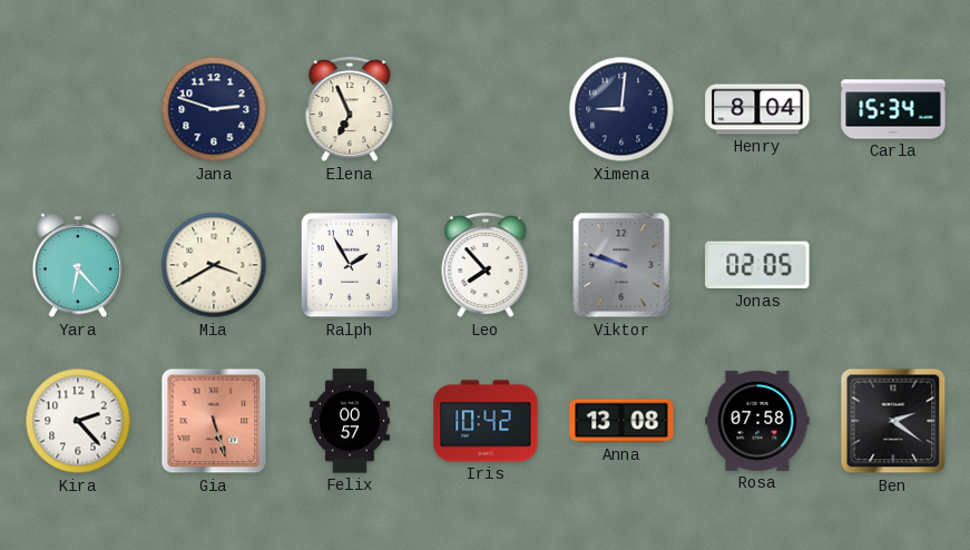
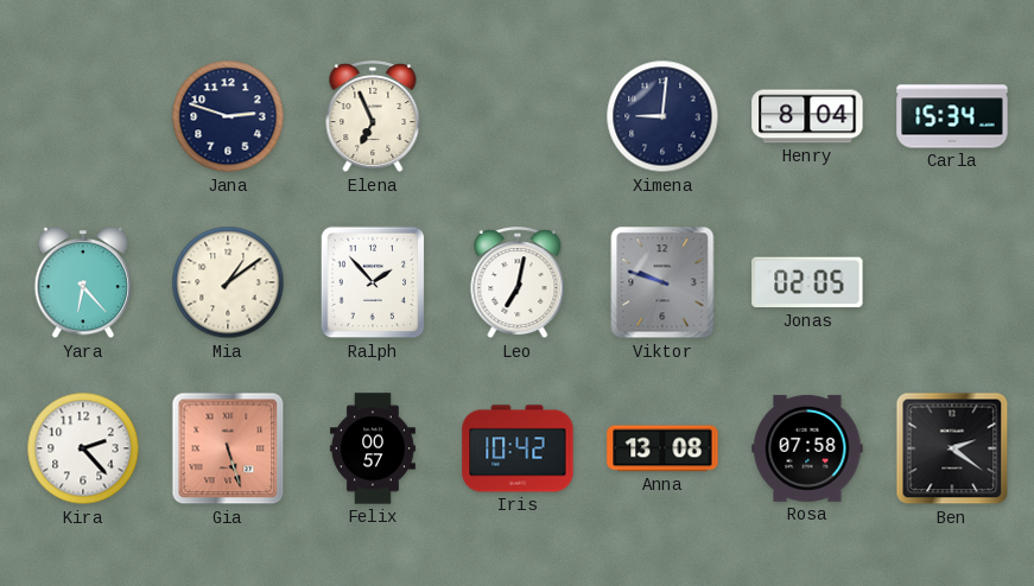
Mia: 3:40 -> 1:09
Ralph: 1:55 -> 1:53
Leo: 7:53 -> 7:02
